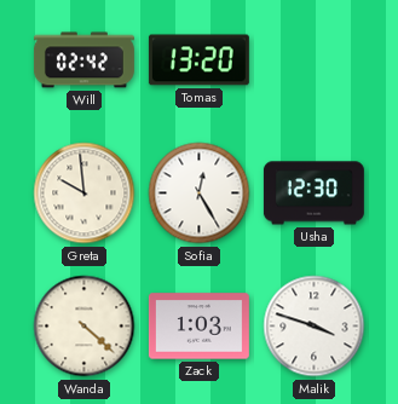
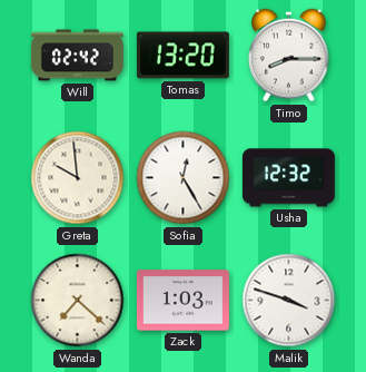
Timo: none -> 8:15
Usha: 12:30 -> 12:32
Wanda: 4:22 -> 7:22
